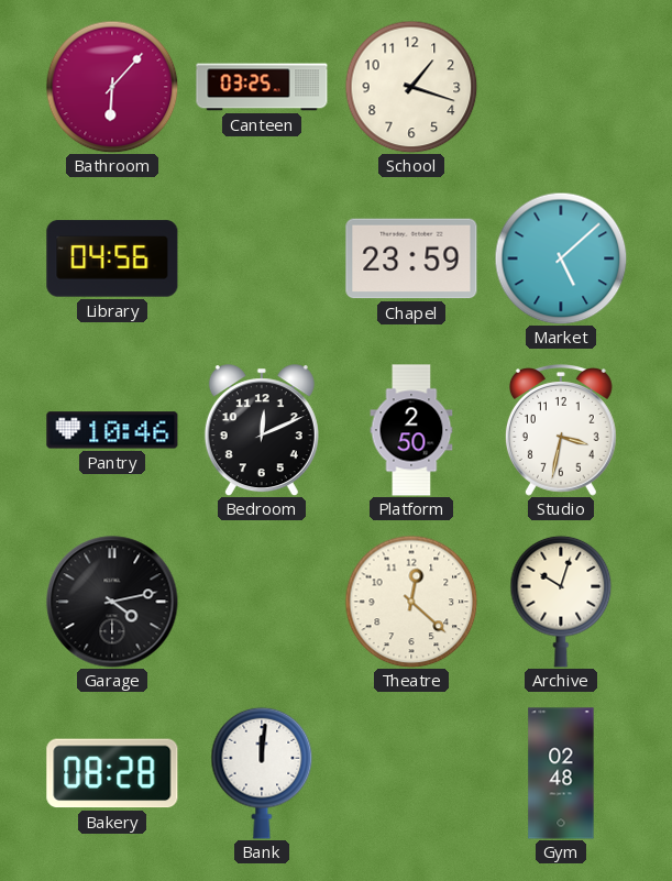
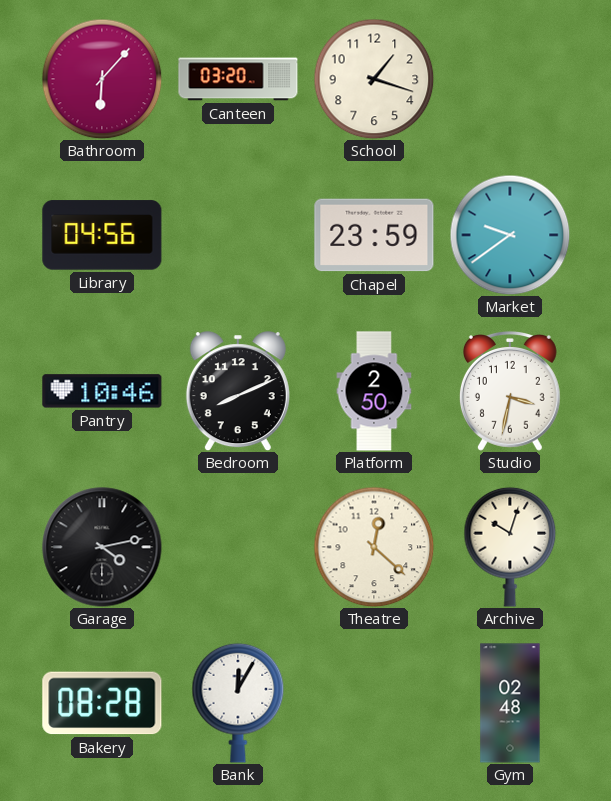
Canteen: 03:25 -> 03:20
Market: 5:08 -> 9:39
Bedroom: 12:11 -> 8:11
Bank: 12:01 -> 12:05
